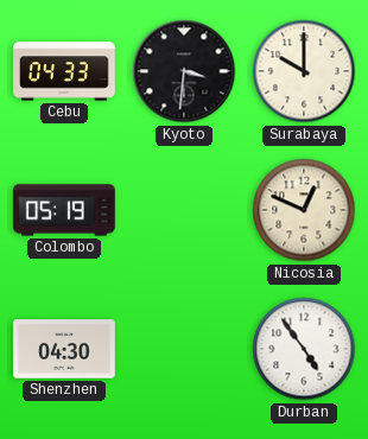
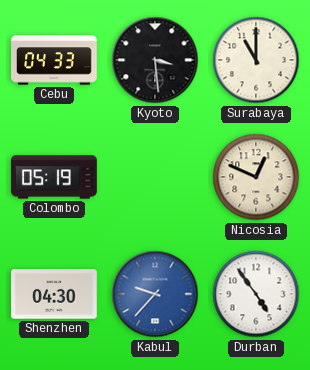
Kyoto: 3:31 -> 3:29
Surabaya: 10:00 -> 11:00
Kabul: none -> 9:37
